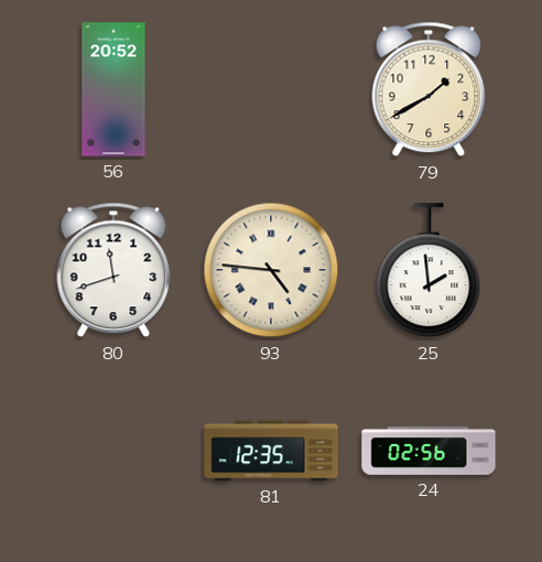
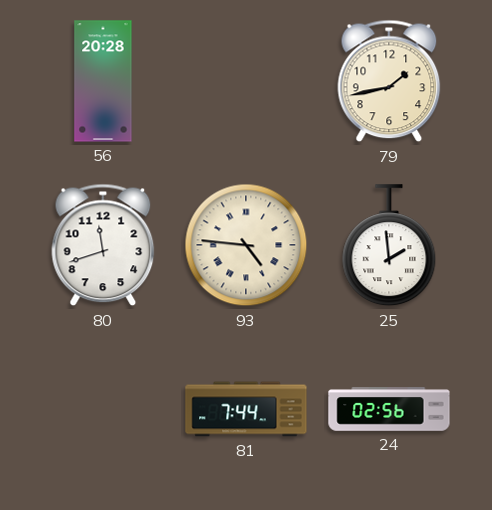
56: 20:52 -> 20:28
79: 1:40 -> 1:43
81: 12:35 -> 7:44
